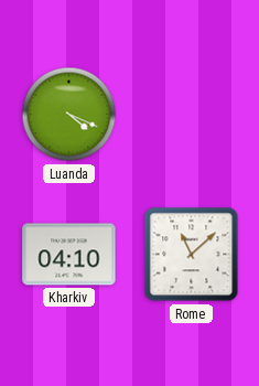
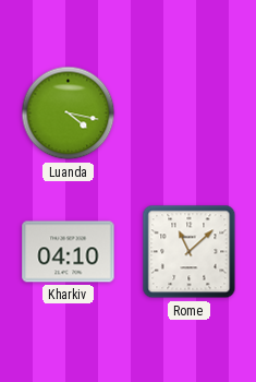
Luanda: 4:19 -> 4:17
